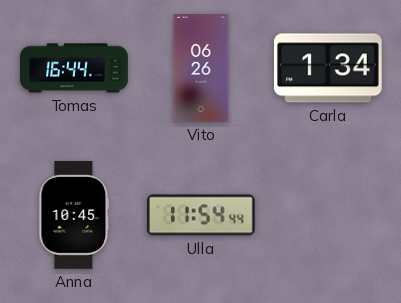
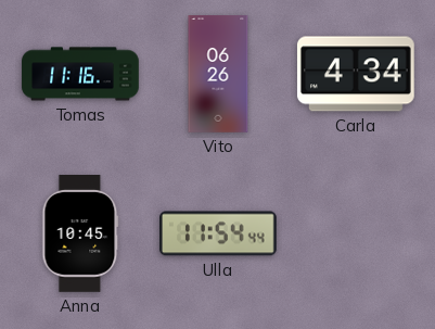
Tomas: 16:44 -> 11:16
Carla: 1:34 -> 4:34
